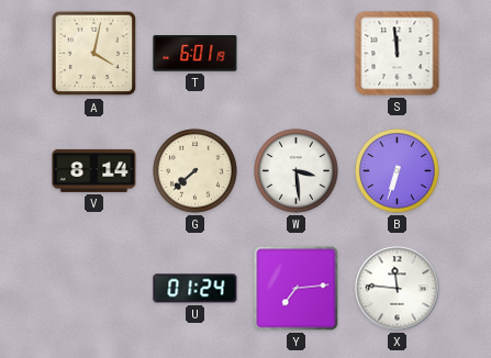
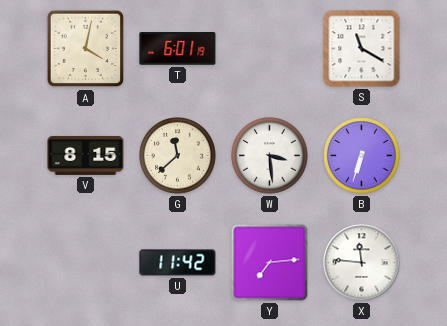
S: 11:59 -> 11:20
V: 8:14 -> 8:15
G: 7:38 -> 11:38
U: 01:24 -> 11:42
